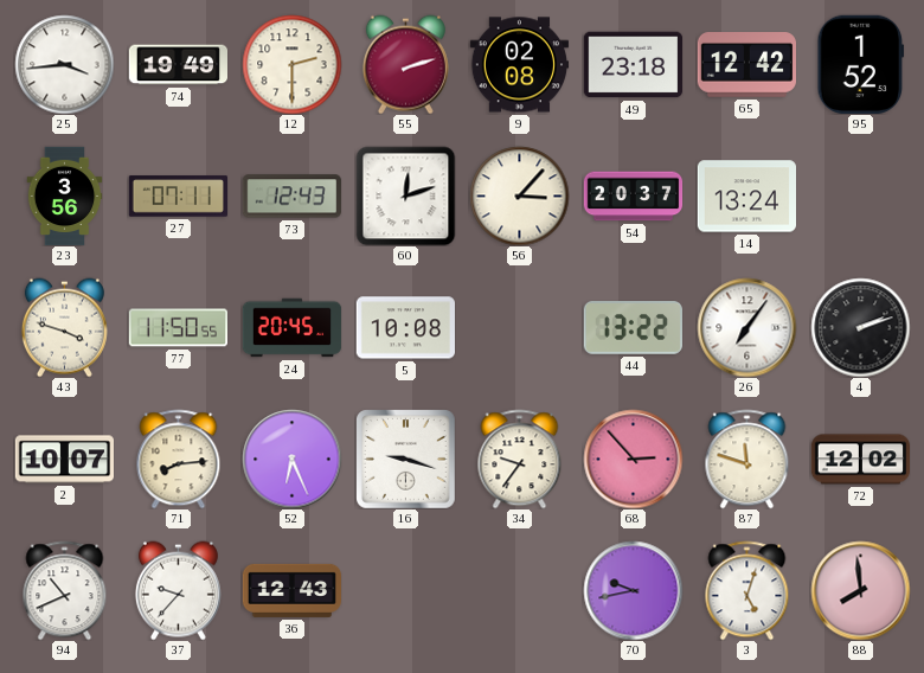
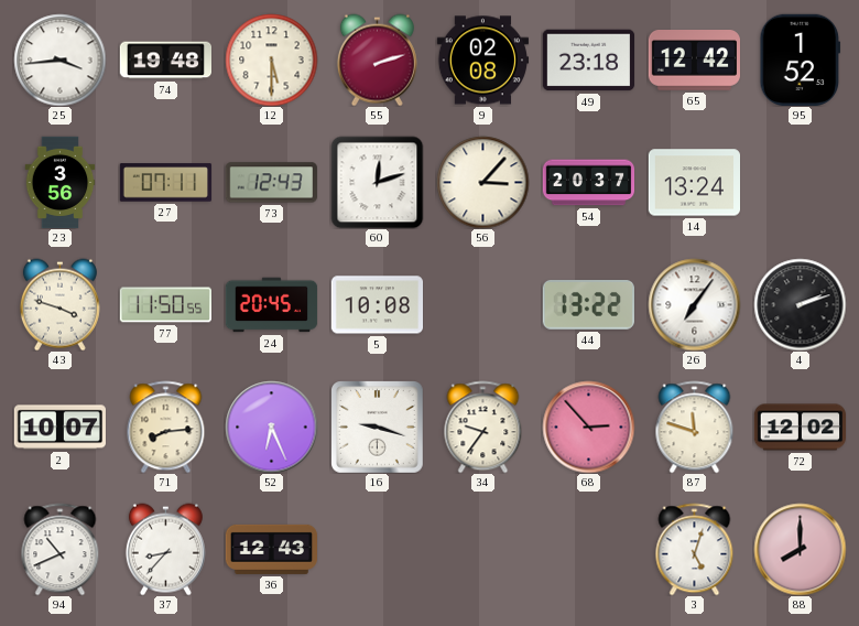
74: 19:49 -> 19:48
12: 2:30 -> 5:30
37: 9:37 -> 8:37
70: 9:43 -> none
88: 7:59 -> 8:00
